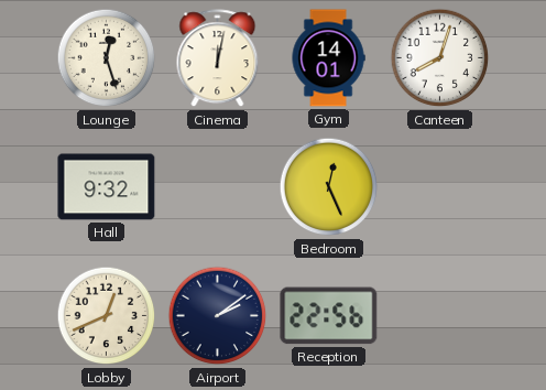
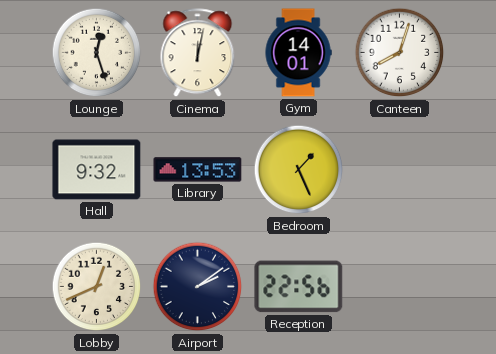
Library: none -> 13:53
Bedroom: 12:26 -> 1:26
